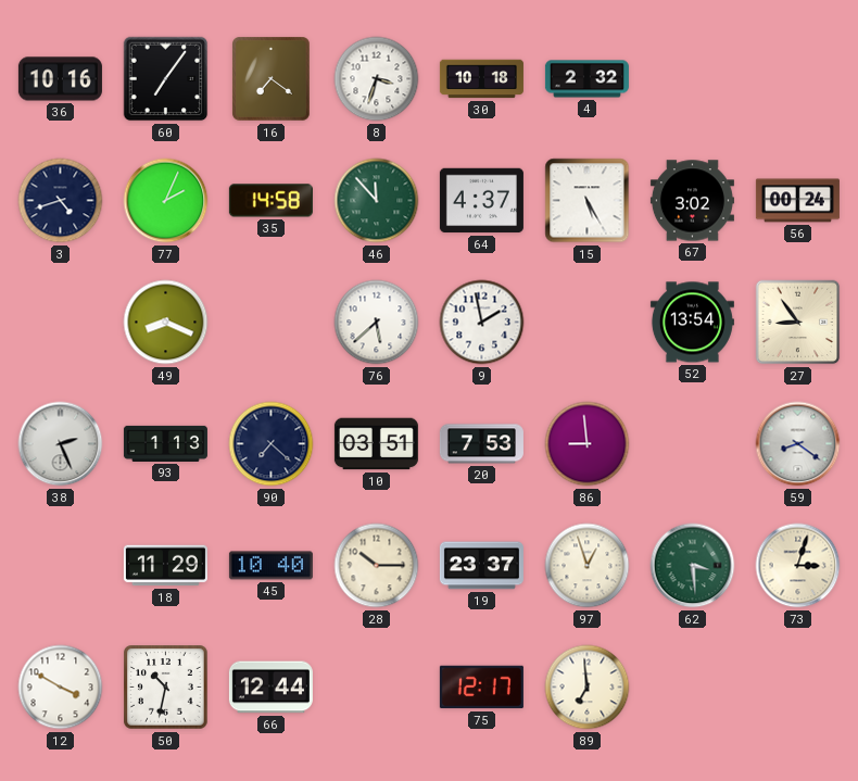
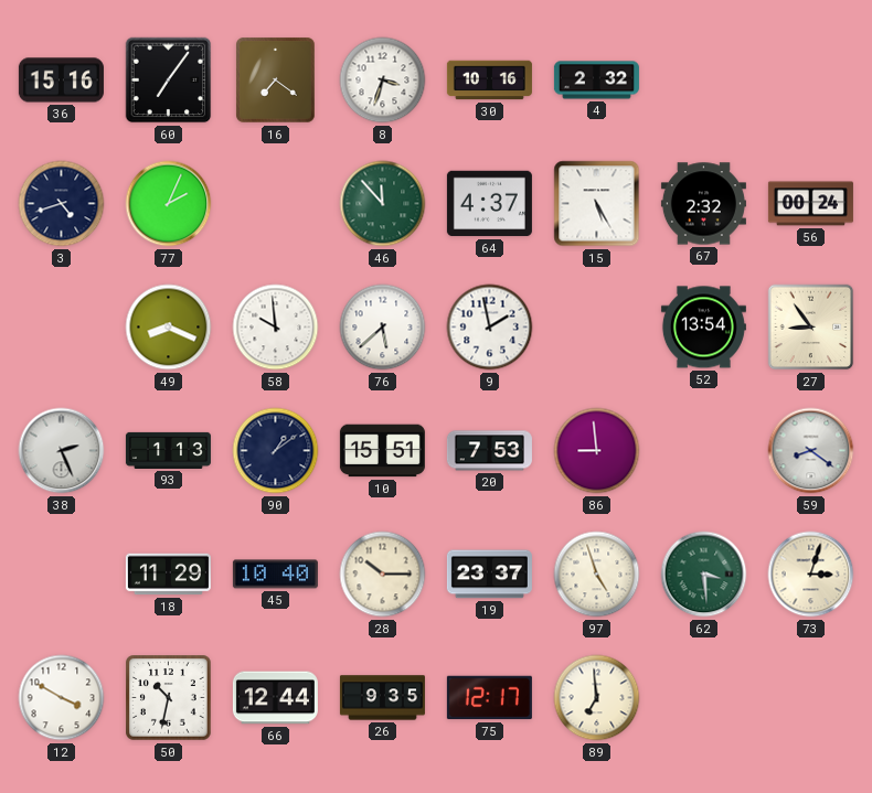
36: 10:16 -> 15:16
30: 10:18 -> 10:16
35: 14:58 -> none
67: 3:02 -> 2:32
58: none -> 9:59
90: 7:22 -> 1:09
10: 03:51 -> 15:51
97: 12:57 -> 4:57
26: none -> 9:35
